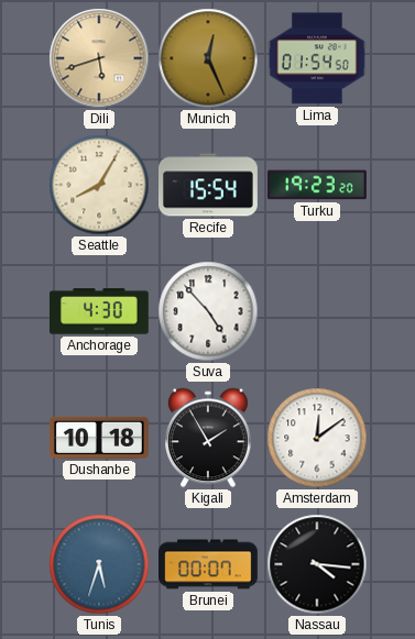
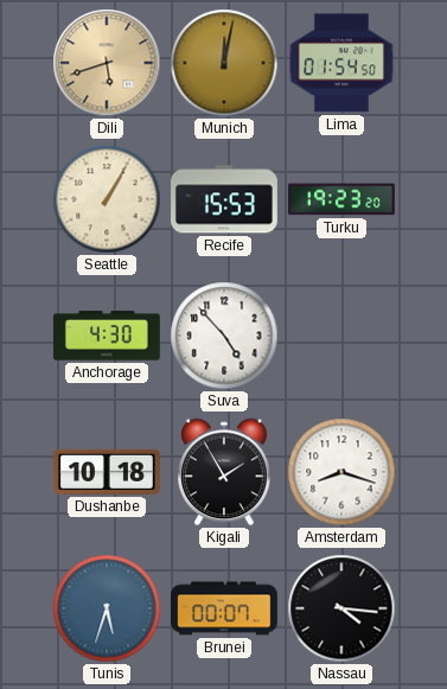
Munich: 12:26 -> 12:02
Seattle: 8:05 -> 1:05
Recife: 15:54 -> 15:53
Amsterdam: 12:09 -> 8:18
